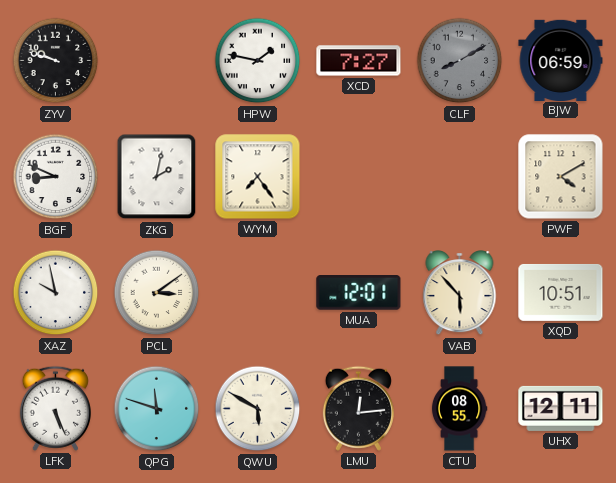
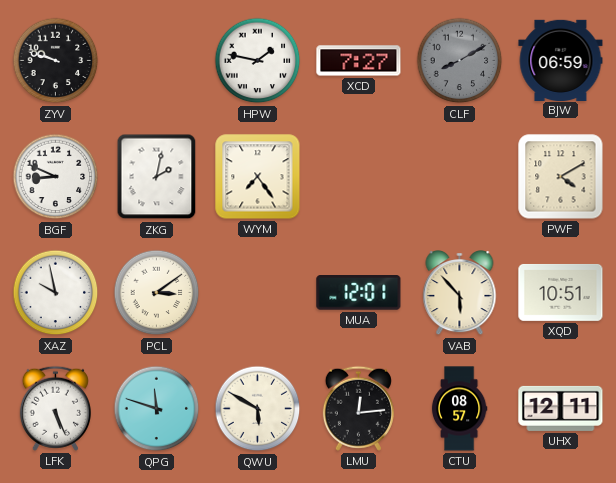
CTU: 08:55 -> 08:57
